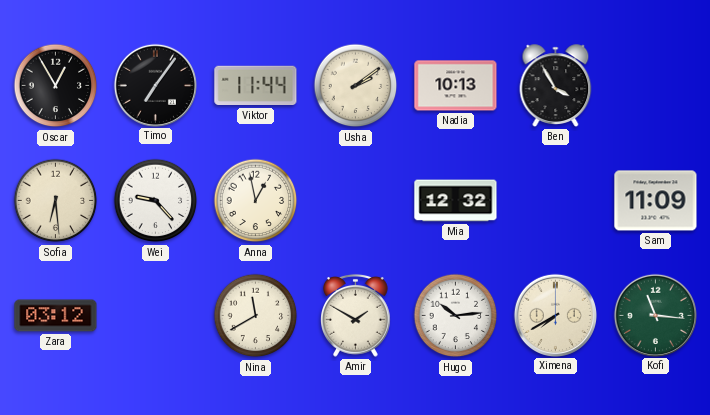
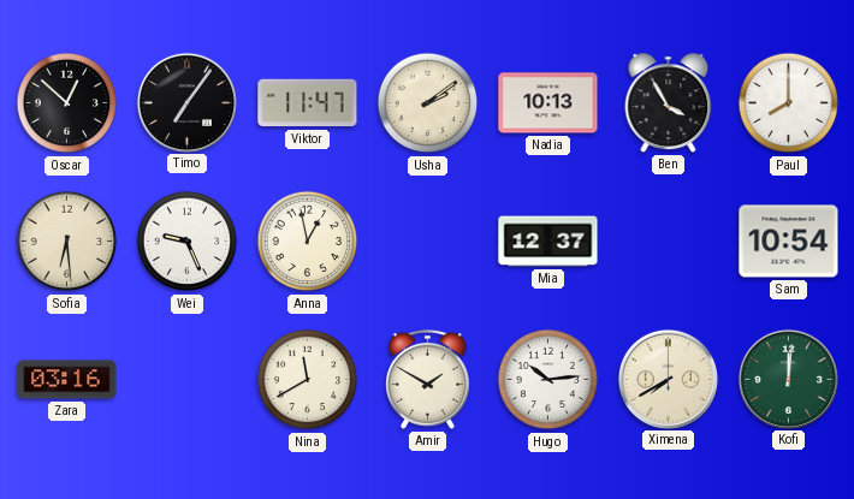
Oscar: 12:55 -> 12:52
Viktor: 11:44 -> 11:47
Paul: none -> 8:00
Wei: 9:23 -> 9:26
Mia: 12:32 -> 12:37
Sam: 11:09 -> 10:54
Zara: 03:12 -> 03:16
Kofi: 11:16 -> 12:01
